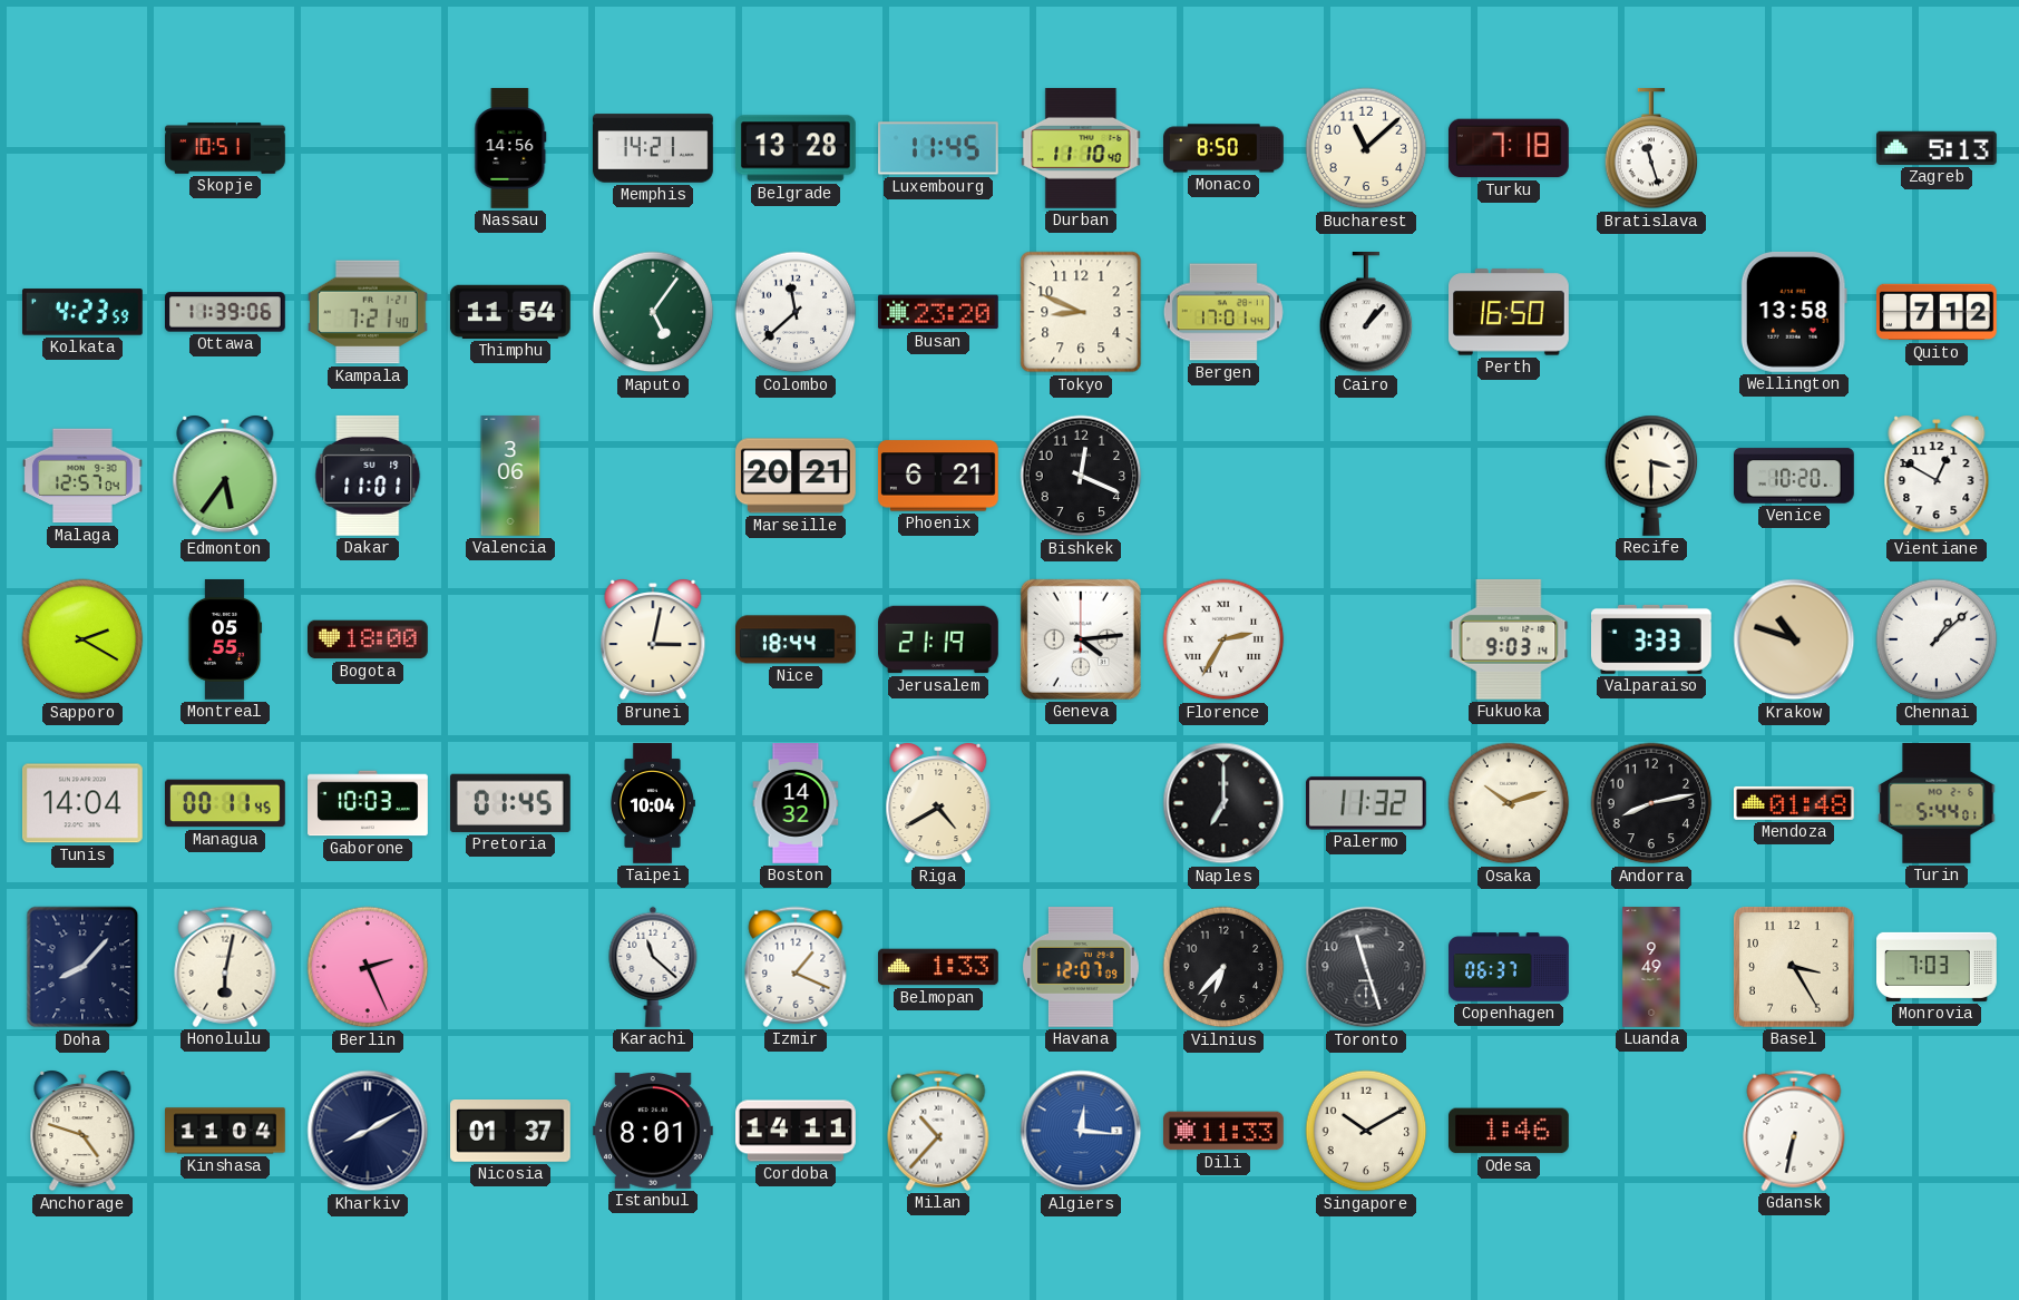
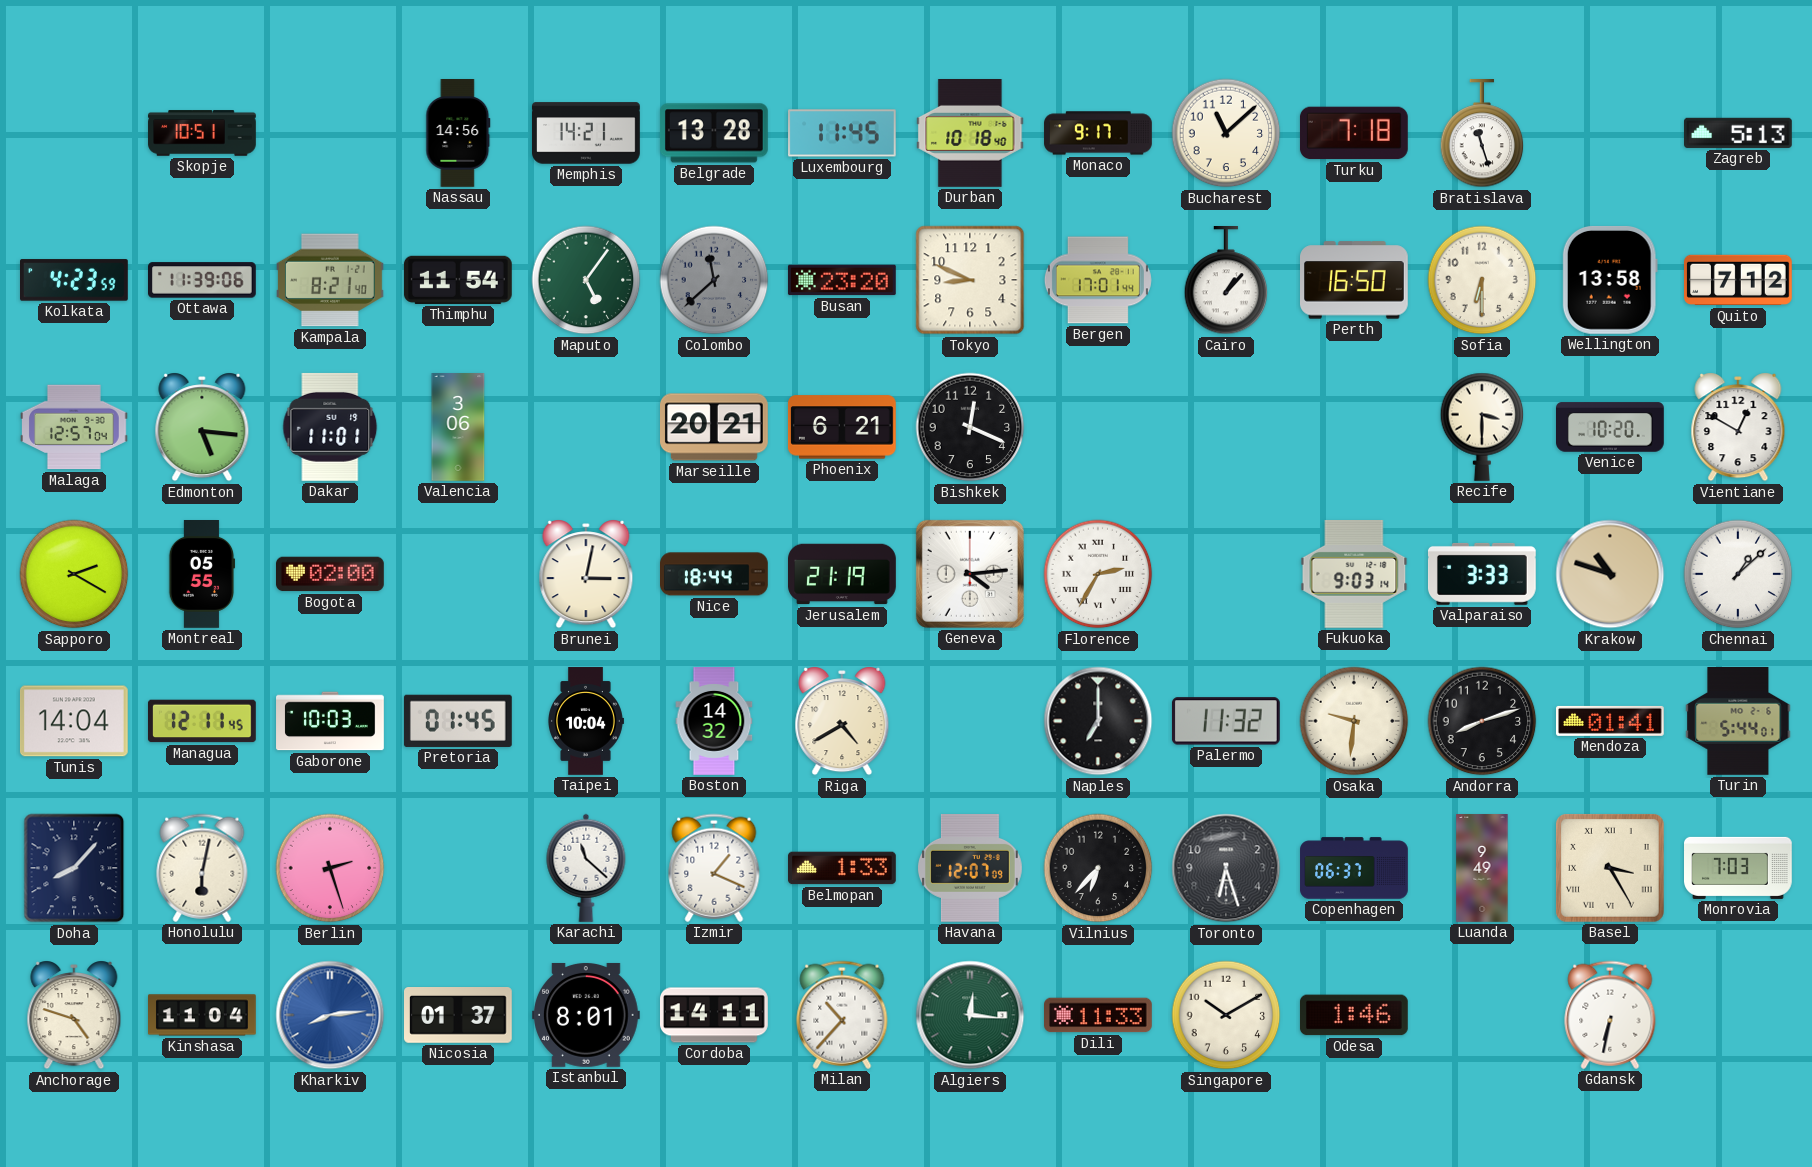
Durban: 11:10 -> 10:18
Monaco: 8:50 -> 9:17
Kampala: 7:21 -> 8:21
Colombo dial: white -> grey
Sofia: none -> 6:30
Edmonton: 5:36 -> 5:16
Bogota: 18:00 -> 02:00
Managua: 00:11 -> 12:11
Osaka: 10:12 -> 9:31
Andorra: 8:13 -> 8:12
Mendoza: 01:48 -> 01:41
Berlin: 2:26 -> 2:27
Toronto: 11:27 -> 6:27
Basel numerals: Arabic -> Roman
Kharkiv: 8:10 -> 8:14
Kharkiv dial: navy -> blue
Algiers dial: blue -> green
